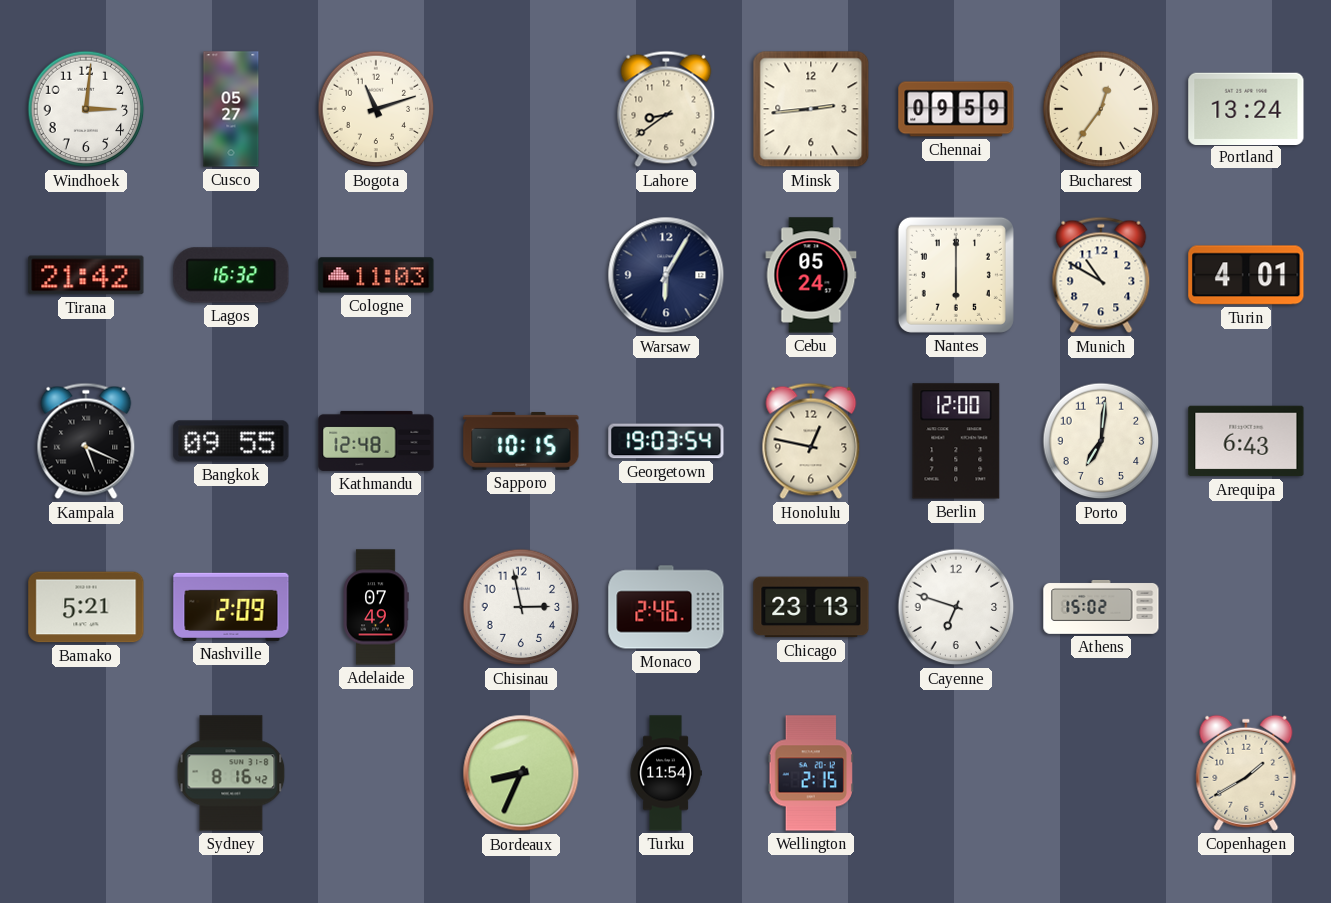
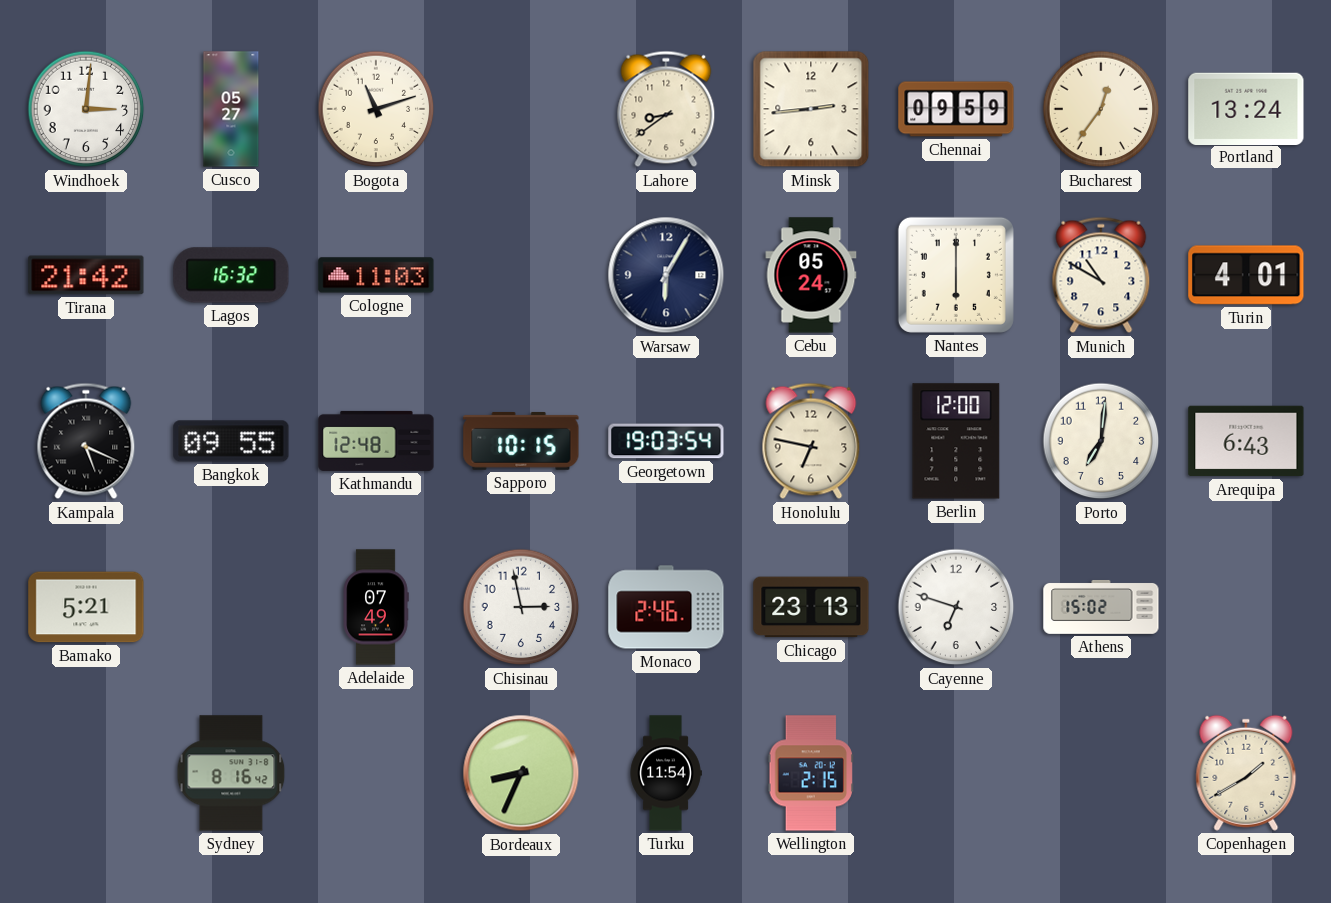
Honolulu: 12:47 -> 6:47
Nashville: 2:09 -> none
